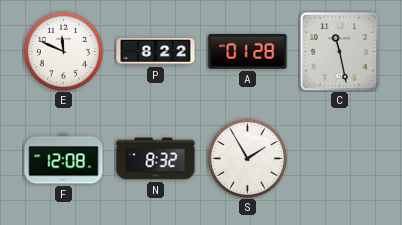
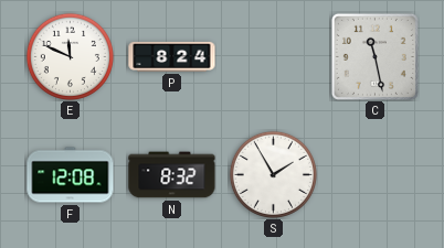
P: 8:22 -> 8:24
A: 01:28 -> none
